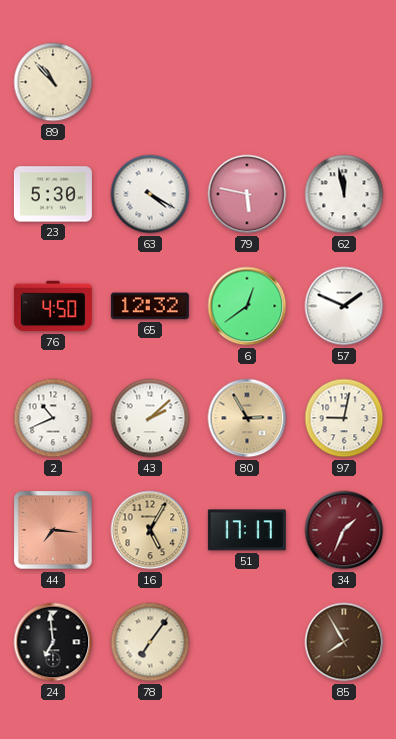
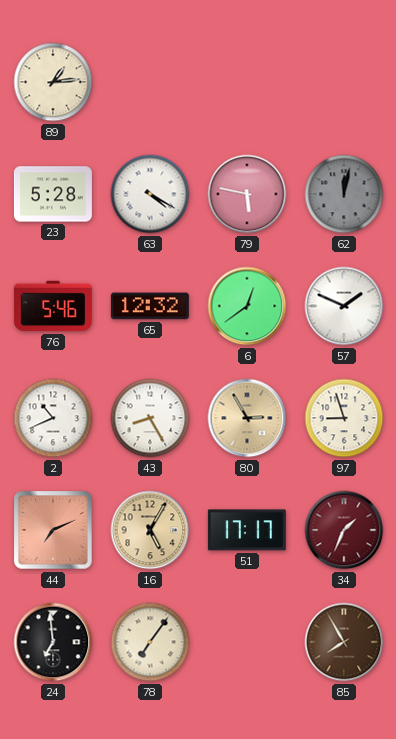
89: 10:53 -> 1:14
23: 5:30 -> 5:28
62: 11:58 -> 12:02
62 dial: white -> grey
76: 4:50 -> 5:46
43: 2:08 -> 8:25
97: 9:02 -> 8:57
44: 7:16 -> 7:11
